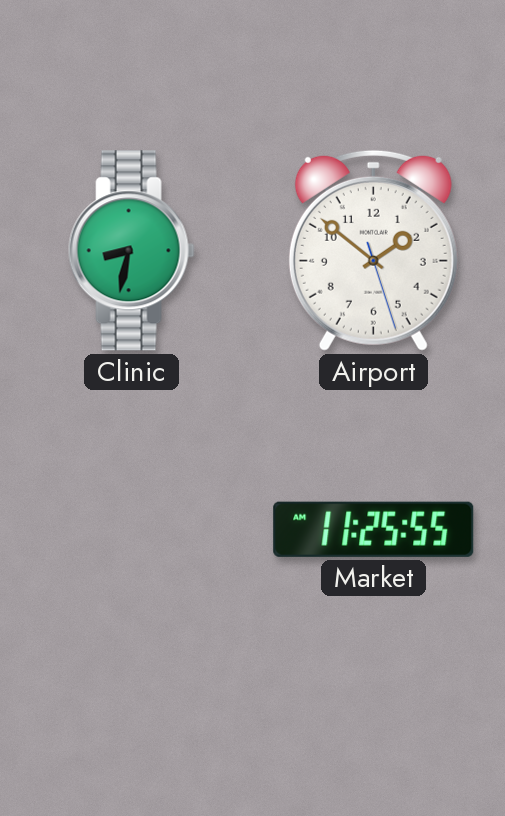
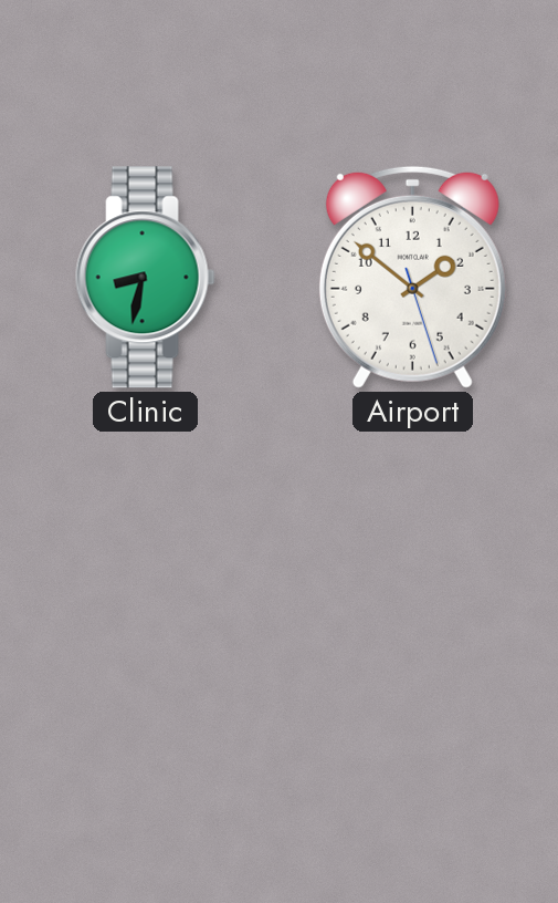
Market: 11:25 -> none
